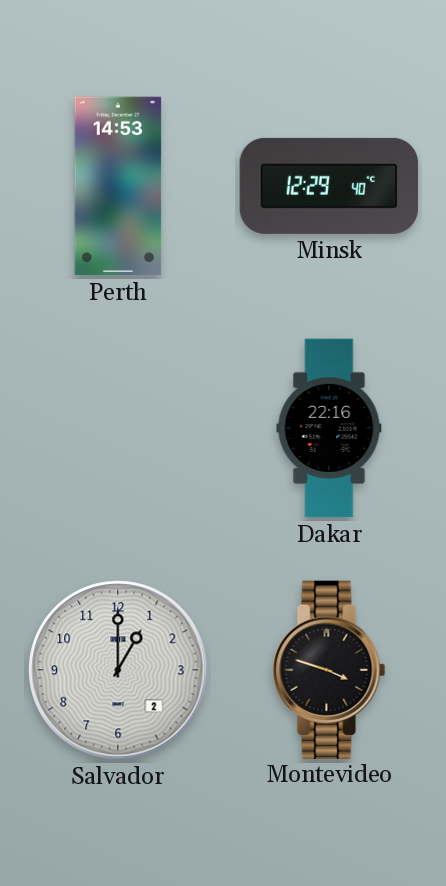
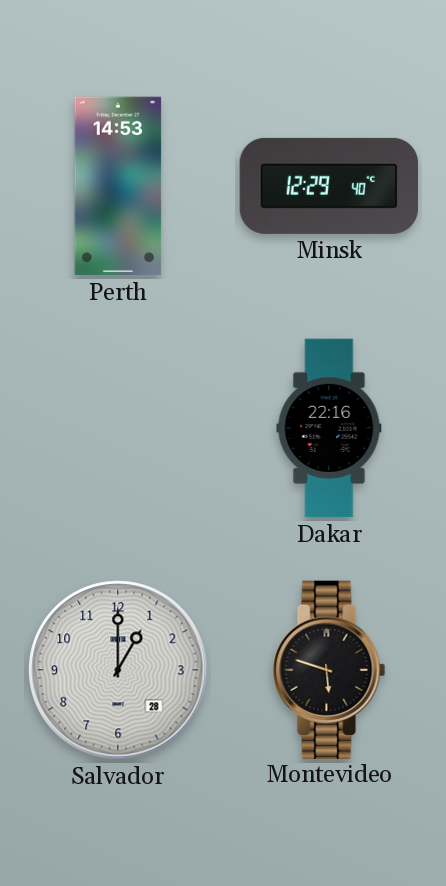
Salvador date: 2 -> 28
Montevideo: 3:48 -> 5:48
